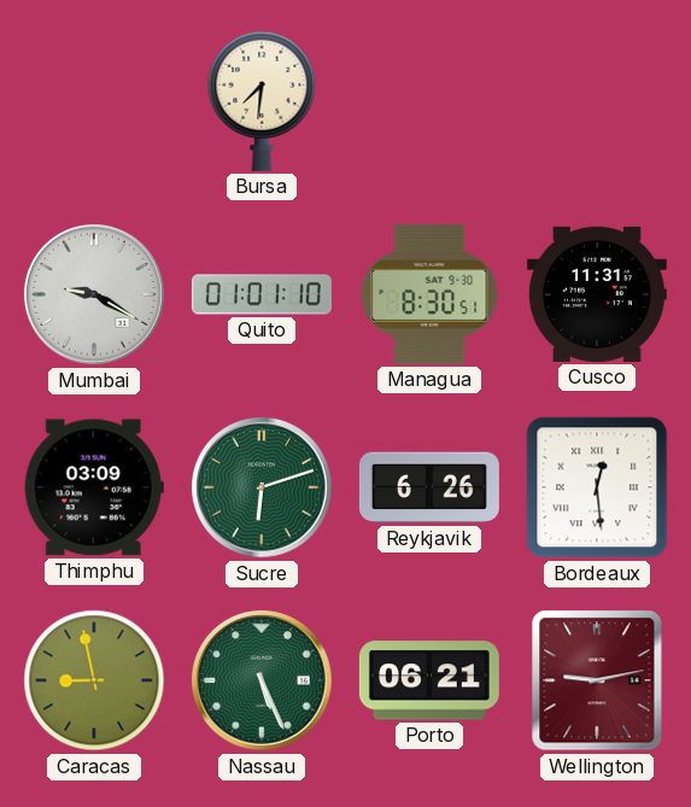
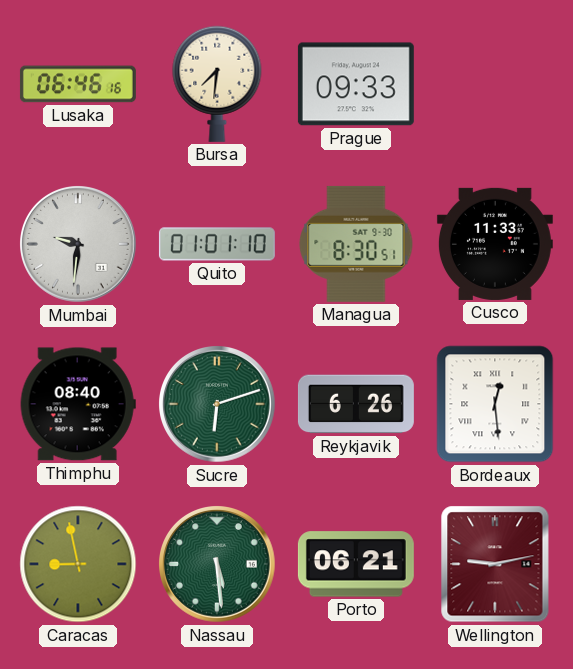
Lusaka: none -> 06:46
Prague: none -> 09:33
Mumbai: 9:20 -> 9:31
Cusco: 11:31 -> 11:33
Thimphu: 03:09 -> 08:40
Nassau: 5:26 -> 5:29
